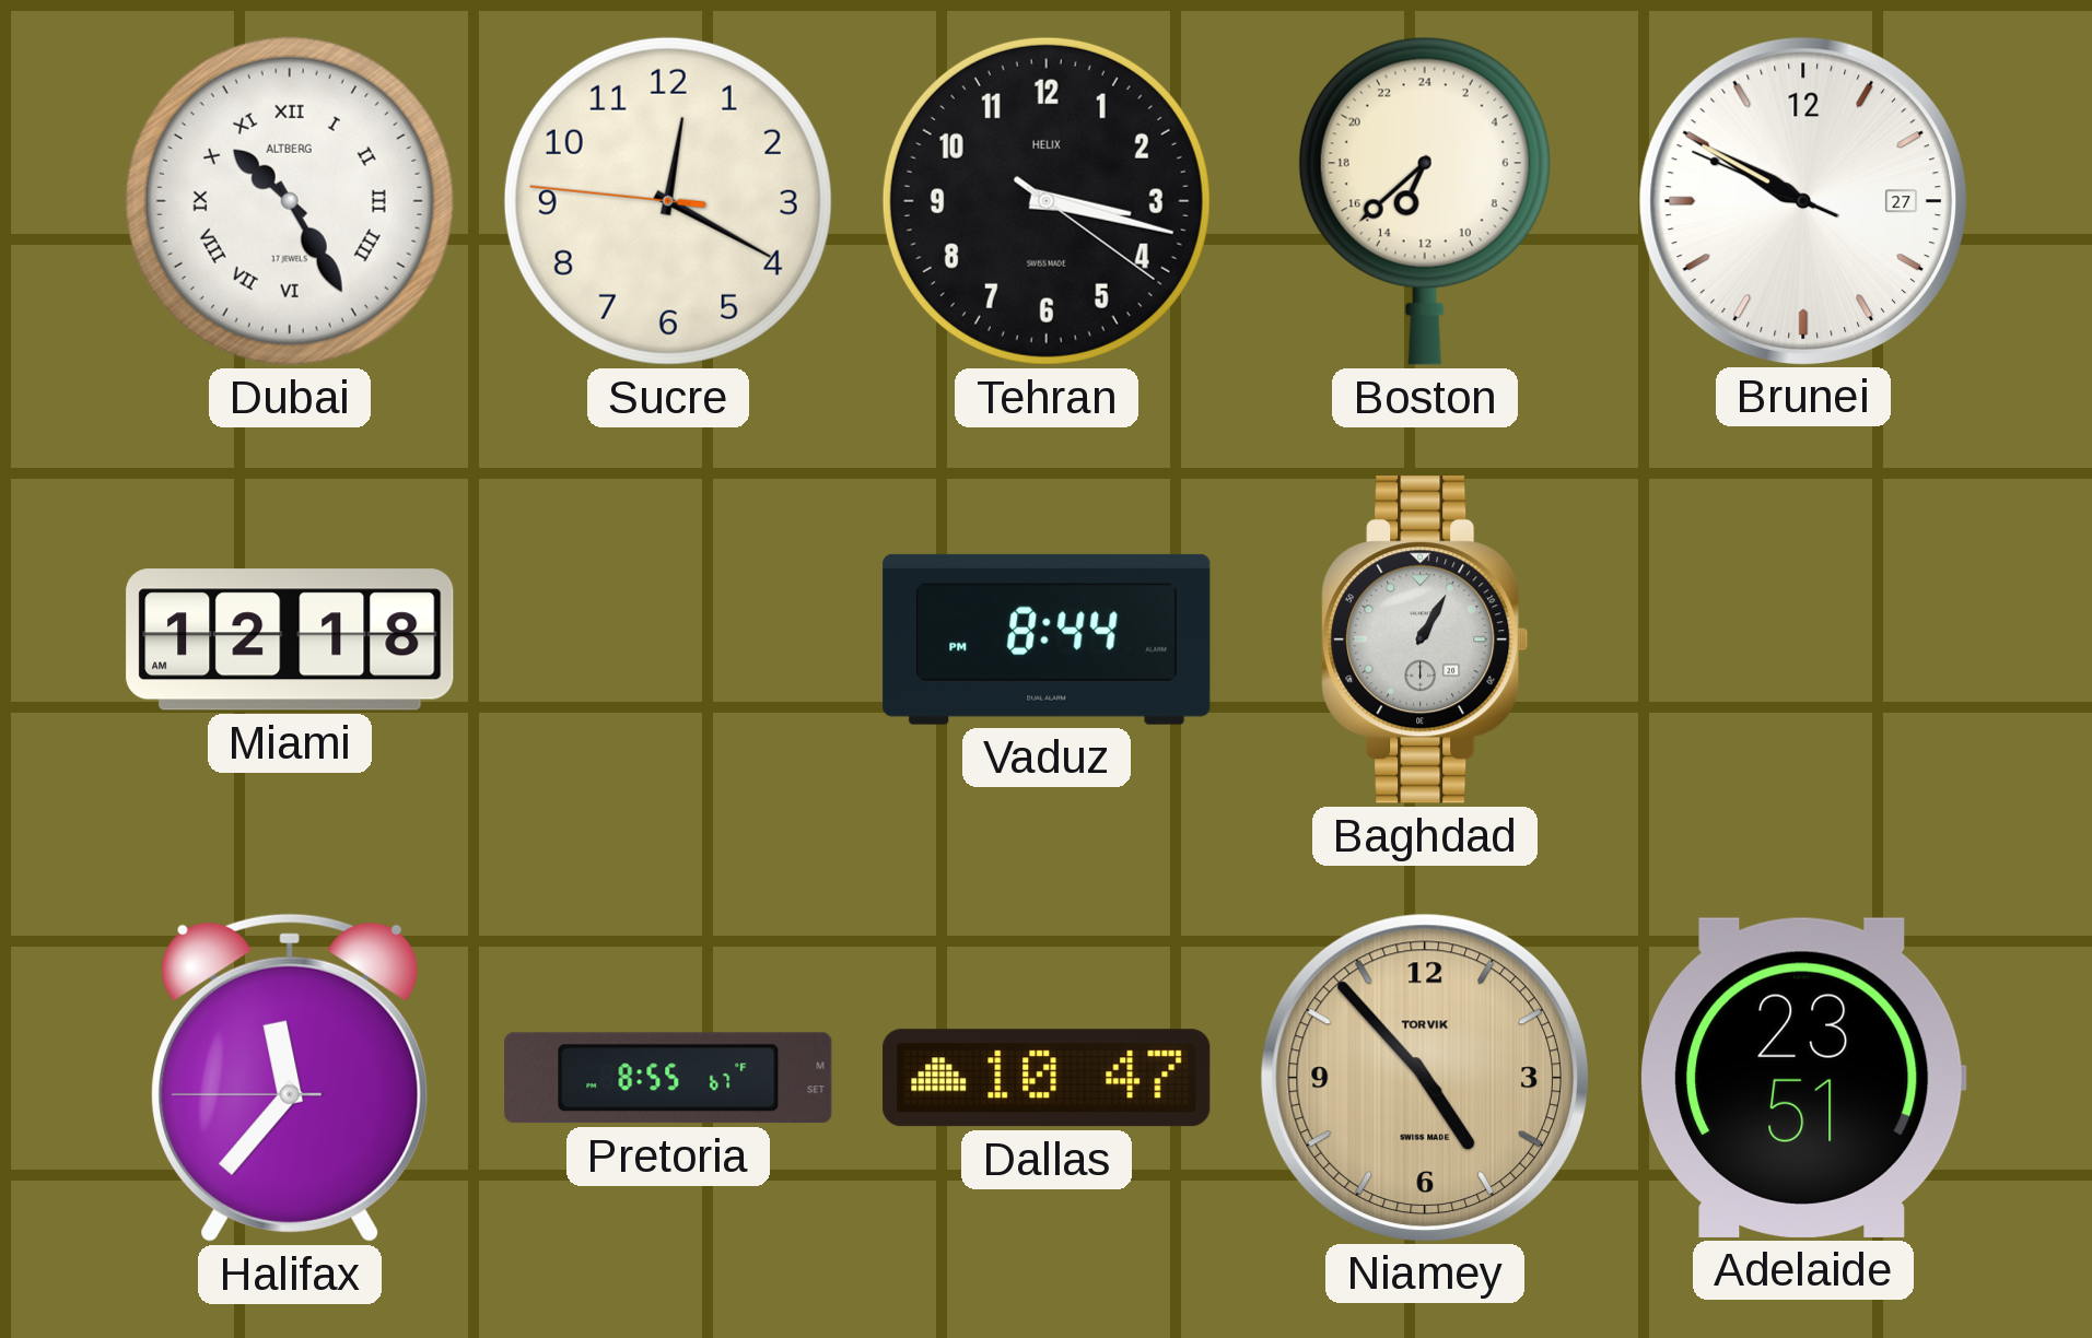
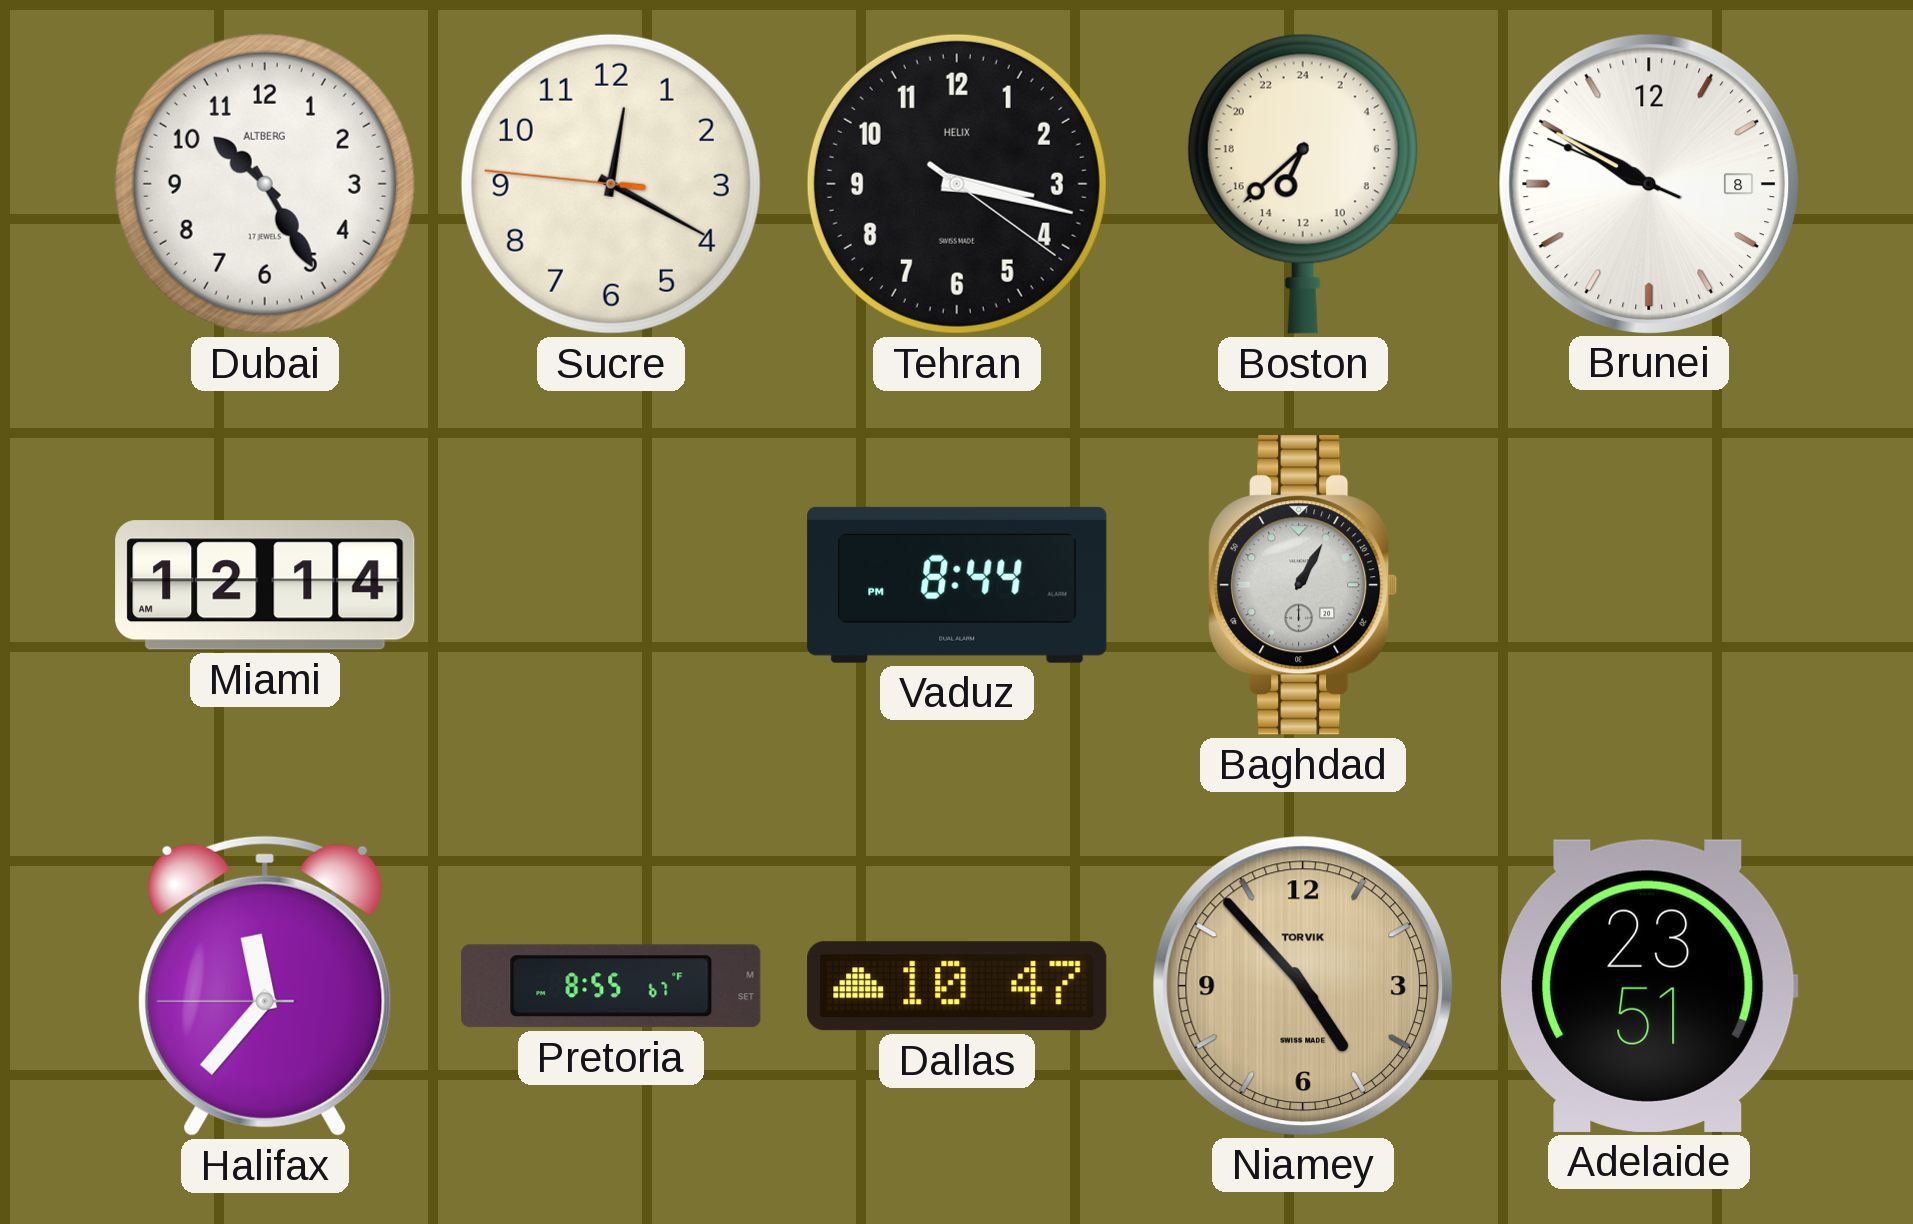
Dubai numerals: Roman -> Arabic
Brunei date: 27 -> 8
Miami: 12:18 -> 12:14
